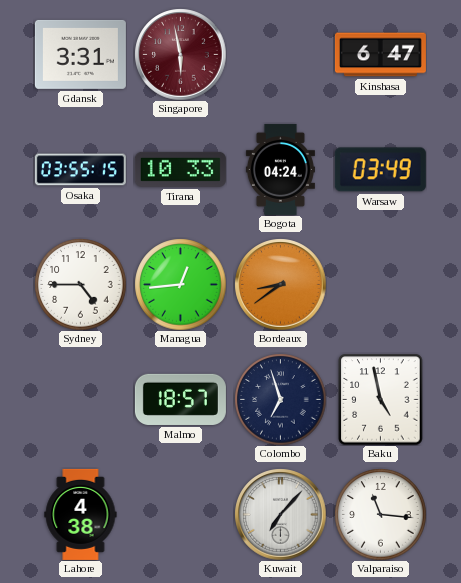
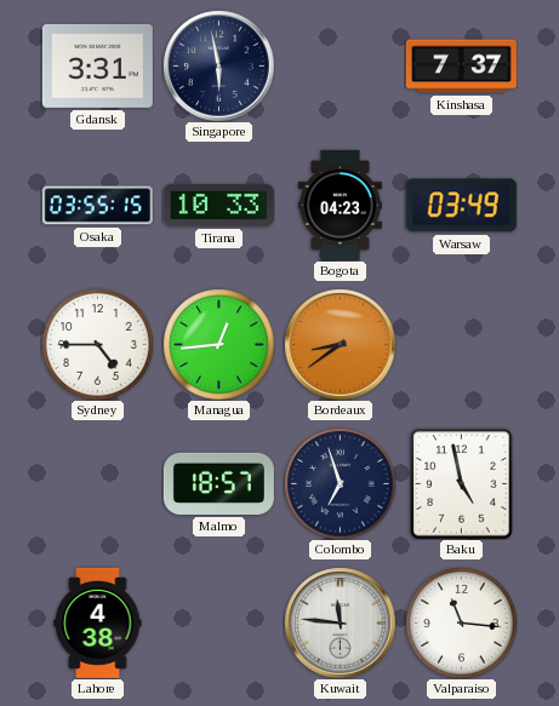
Singapore dial: burgundy -> navy
Kinshasa: 6:47 -> 7:37
Bogota: 04:24 -> 04:23
Kuwait: 7:07 -> 11:46
